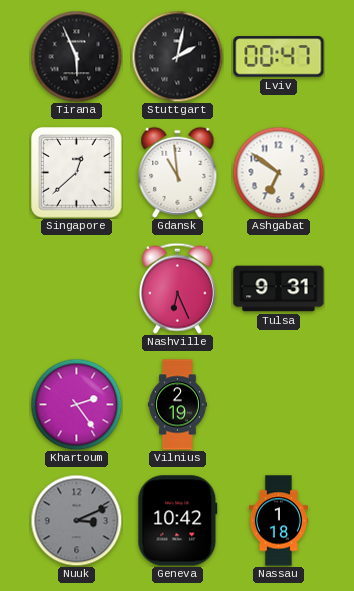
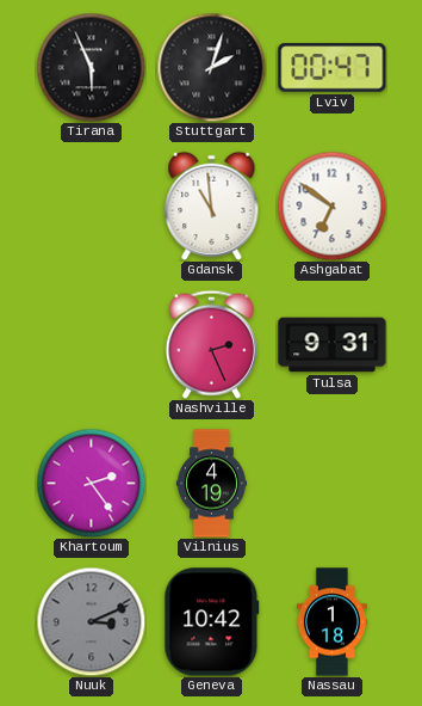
Stuttgart: 2:02 -> 2:03
Singapore: 12:38 -> none
Nashville: 6:26 -> 2:26
Vilnius: 2:19 -> 4:19
